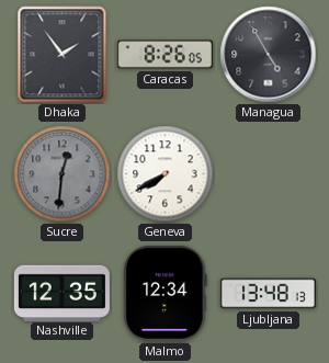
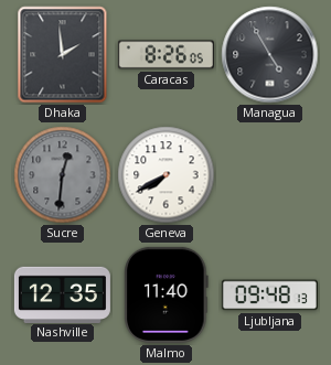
Dhaka: 1:54 -> 1:59
Malmo: 12:34 -> 11:40
Ljubljana: 13:48 -> 09:48
